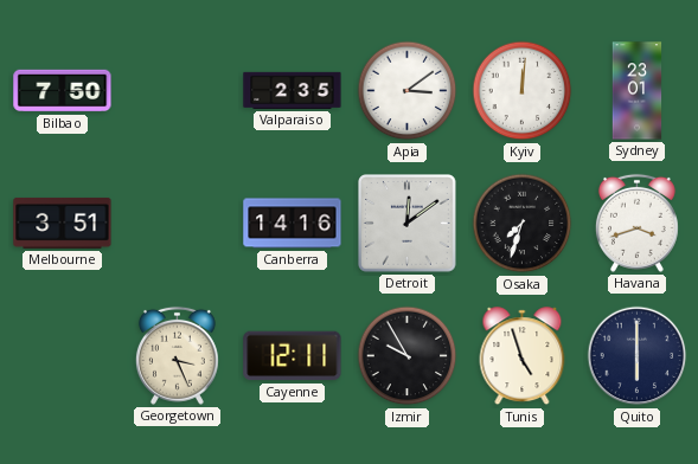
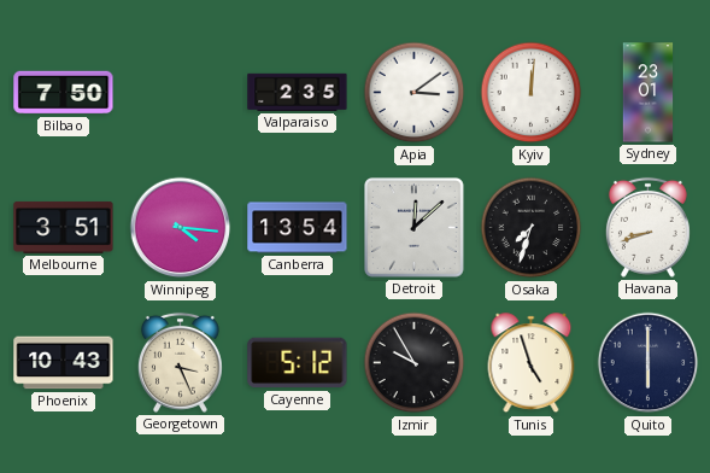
Winnipeg: none -> 4:16
Canberra: 14:16 -> 13:54
Detroit: 12:09 -> 12:08
Havana: 3:42 -> 8:42
Phoenix: none -> 10:43
Cayenne: 12:11 -> 5:12
